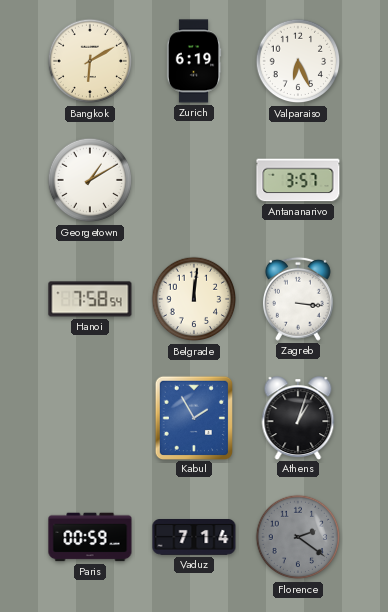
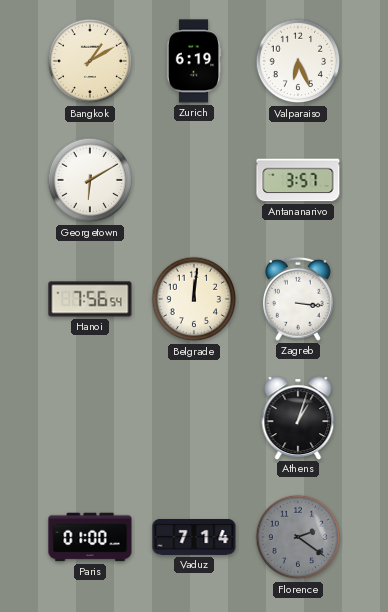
Bangkok: 6:10 -> 1:10
Georgetown: 1:10 -> 6:10
Hanoi: 7:58 -> 7:56
Kabul: 1:55 -> none
Paris: 00:59 -> 01:00
